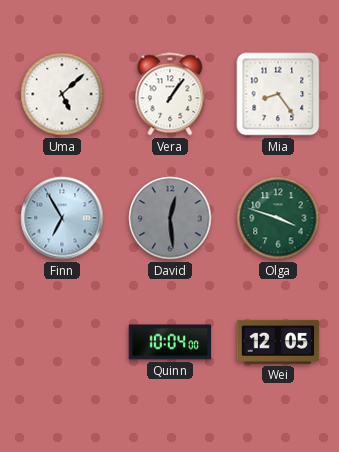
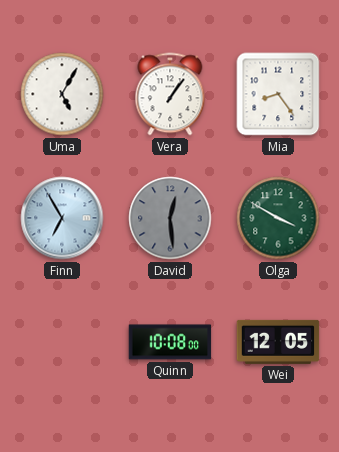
Uma: 5:08 -> 5:05
Olga: 3:48 -> 3:50
Quinn: 10:04 -> 10:08
